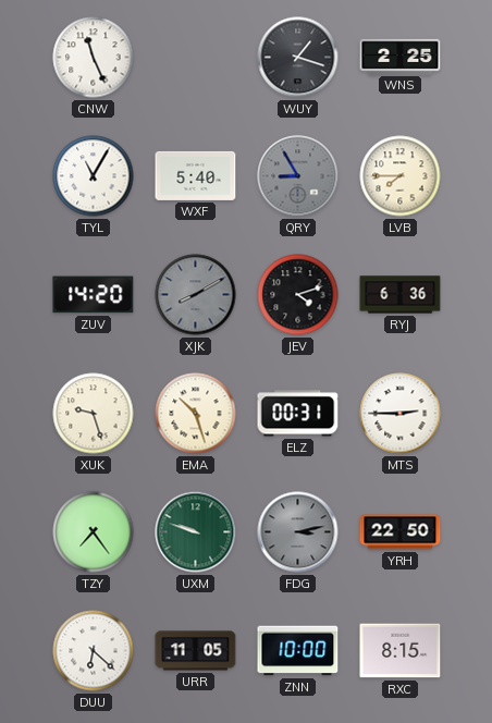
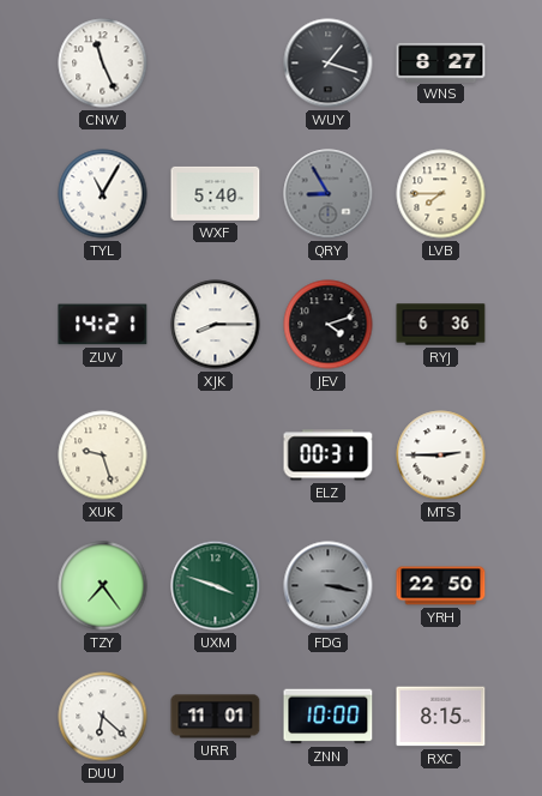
WNS: 2:25 -> 8:27
ZUV: 14:20 -> 14:21
XJK: 8:10 -> 8:15
XJK dial: grey -> white
EMA: 10:27 -> none
UXM: 9:48 -> 3:48
FDG: 3:13 -> 3:17
URR: 11:05 -> 11:01
